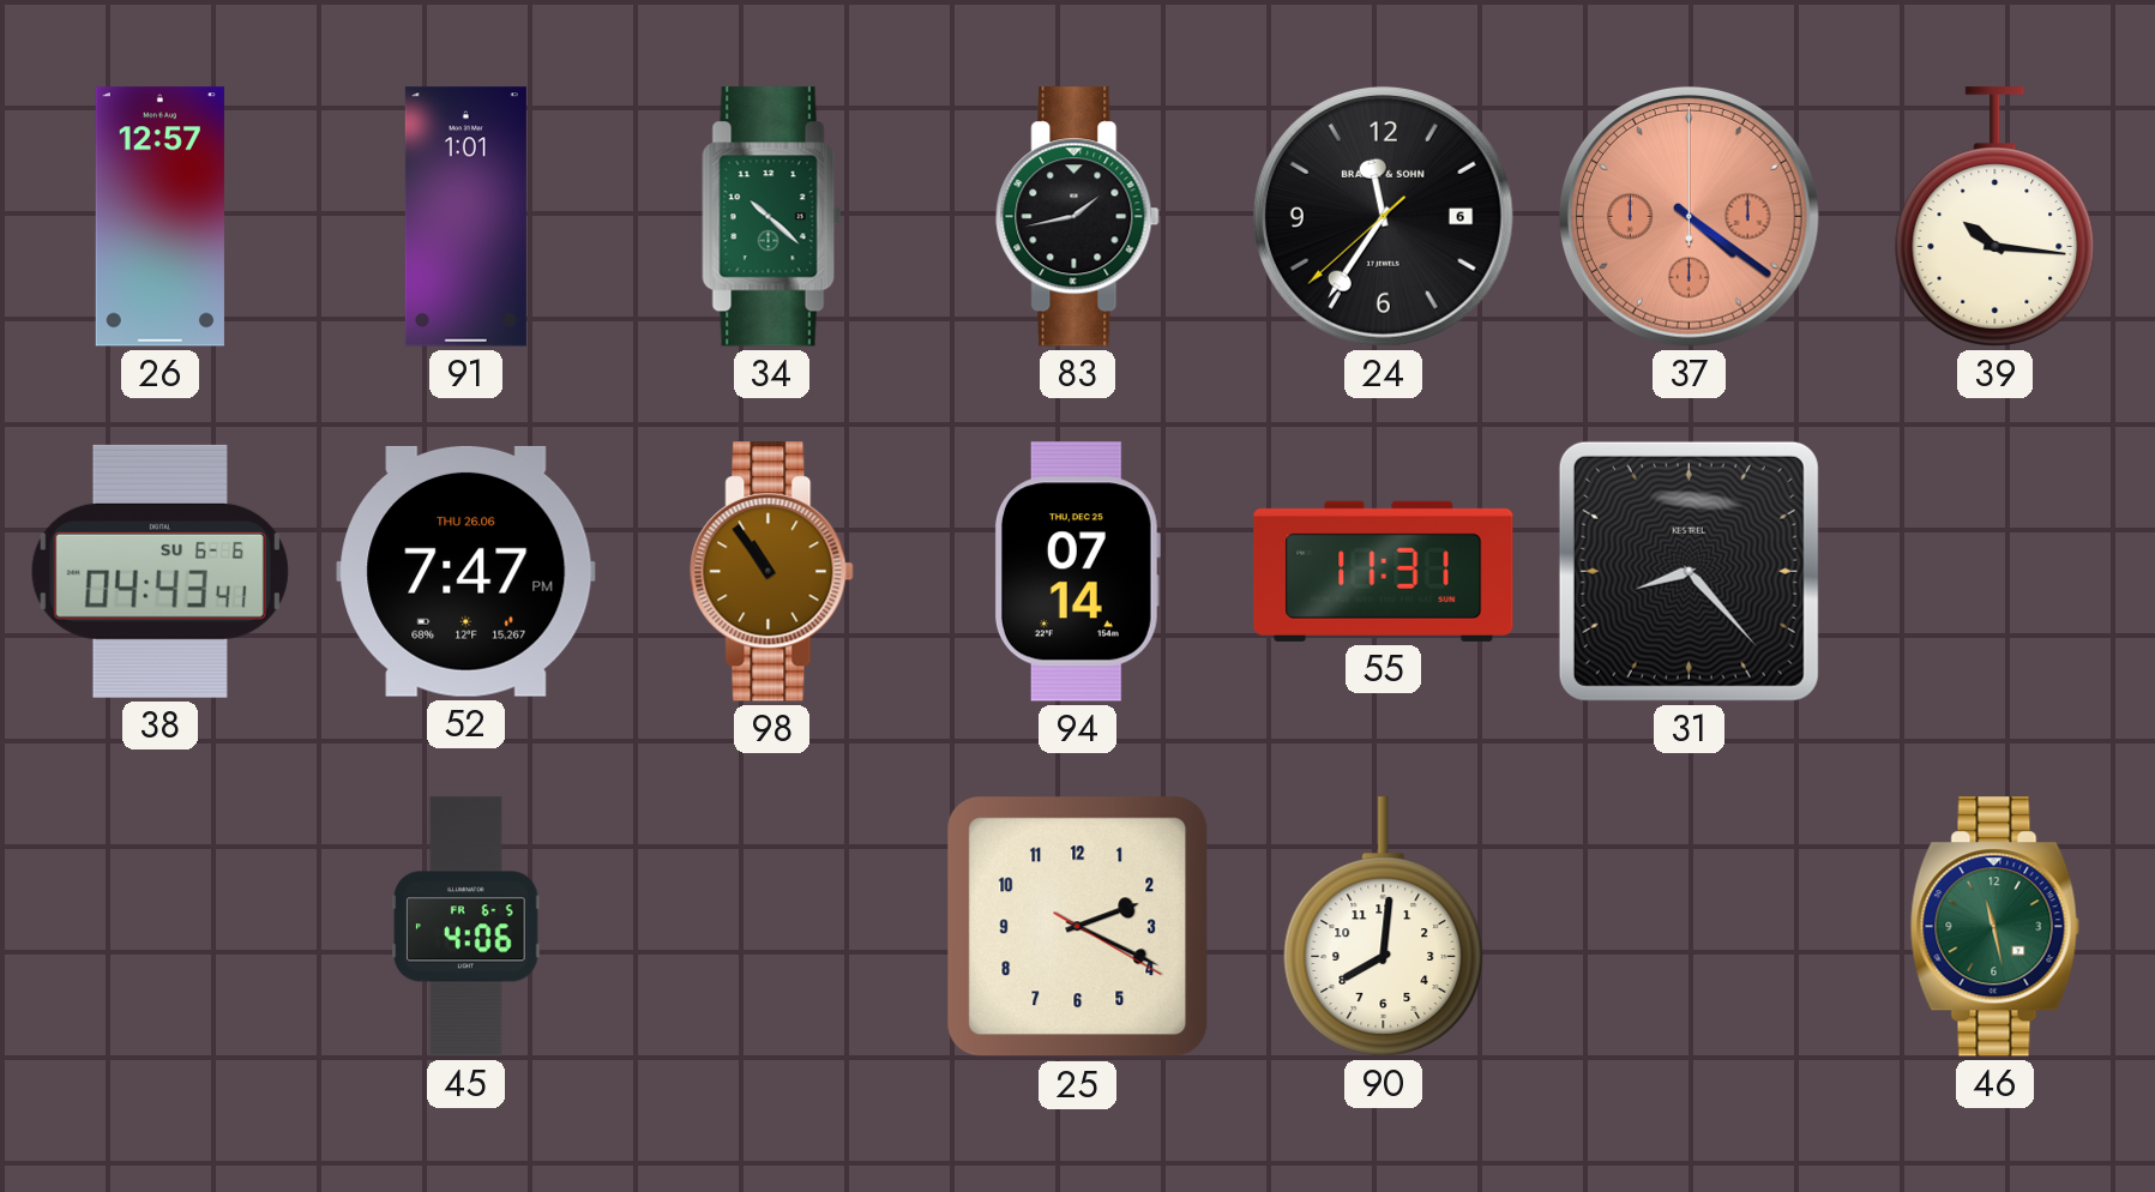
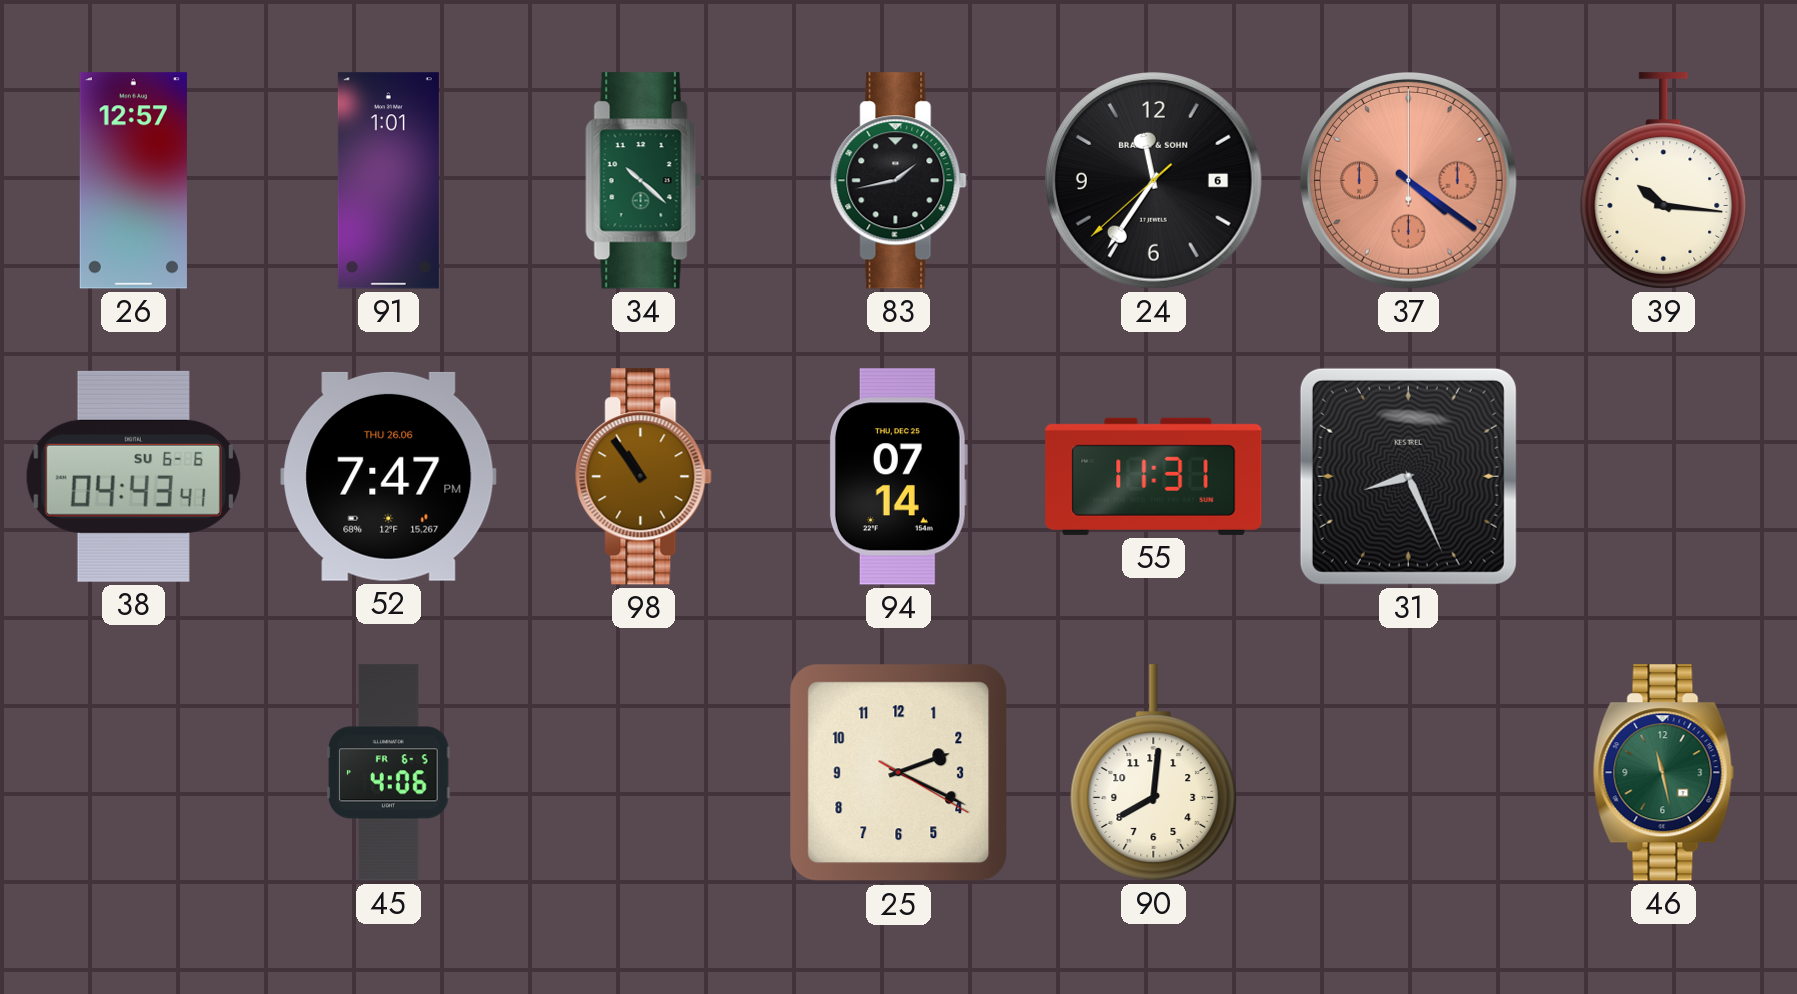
31: 8:23 -> 8:26
